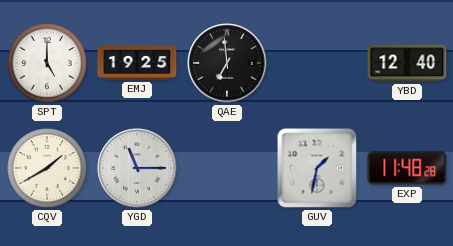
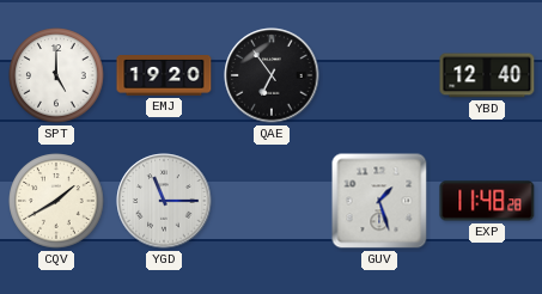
EMJ: 19:25 -> 19:20
QAE: 6:59 -> 6:54
GUV: 1:32 -> 1:27
